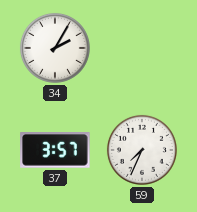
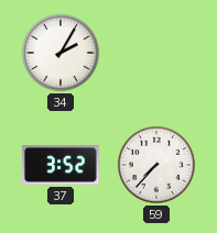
37: 3:57 -> 3:52
59: 7:34 -> 7:37
